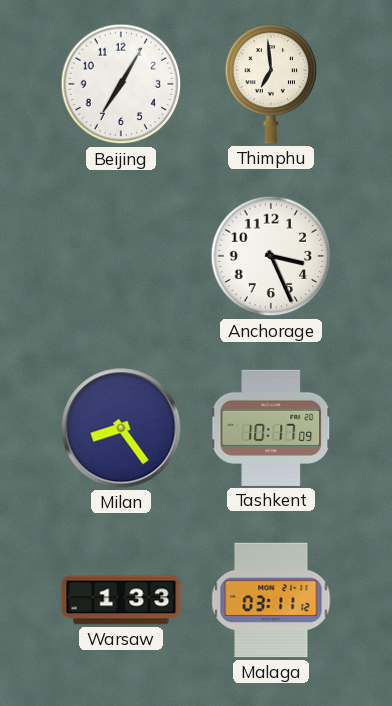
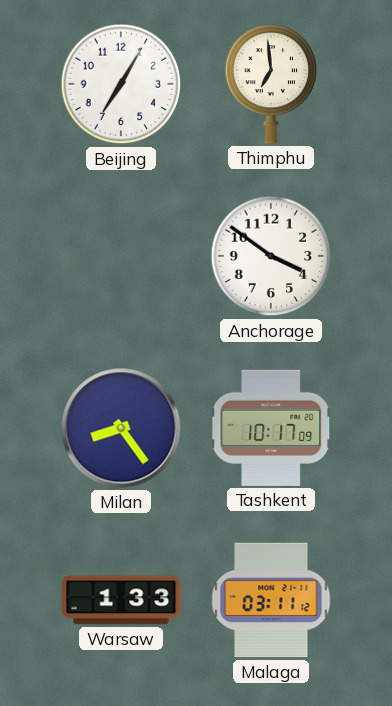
Anchorage: 3:26 -> 3:51
